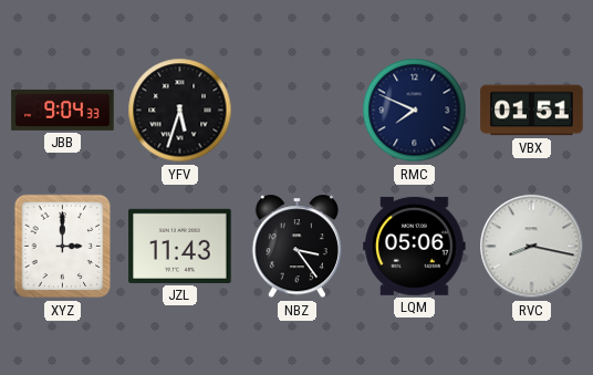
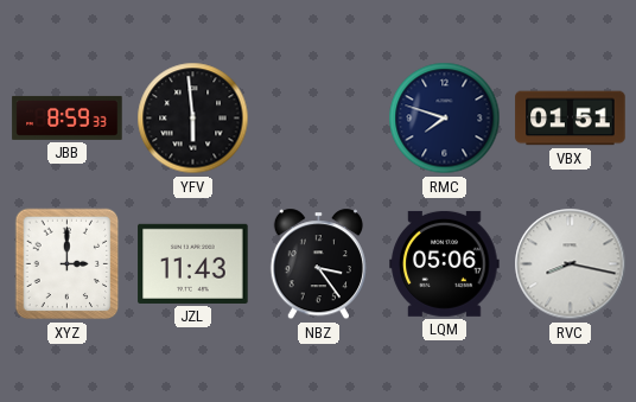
JBB: 9:04 -> 8:59
YFV: 5:33 -> 5:59
RMC: 7:49 -> 7:48
